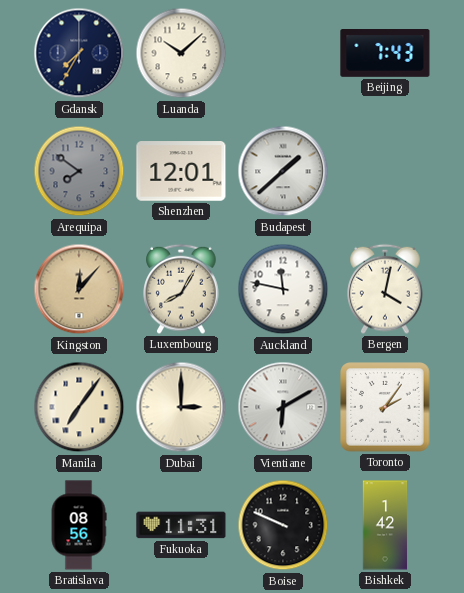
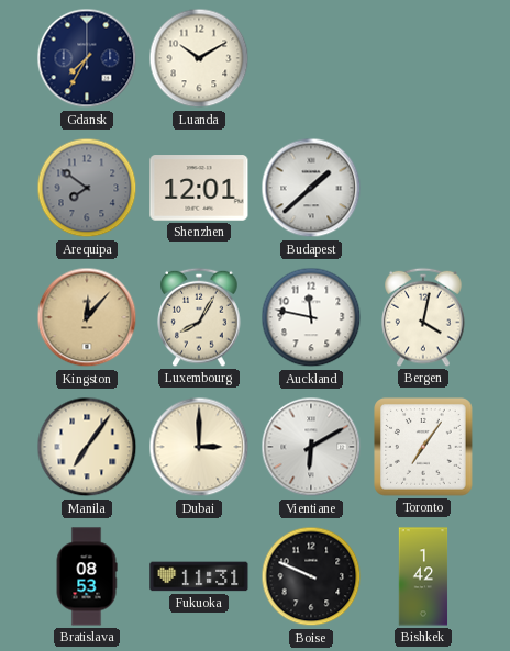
Luanda: 10:08 -> 10:10
Beijing: 7:43 -> none
Toronto: 2:06 -> 7:06
Bratislava: 08:56 -> 08:53
